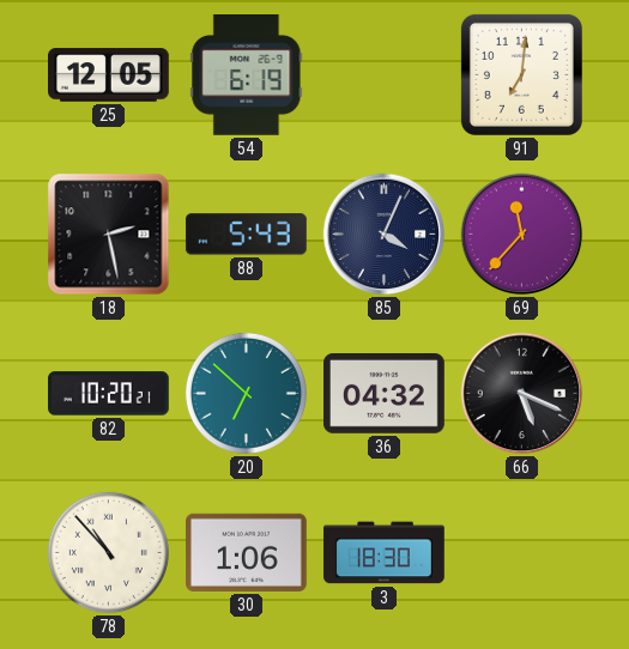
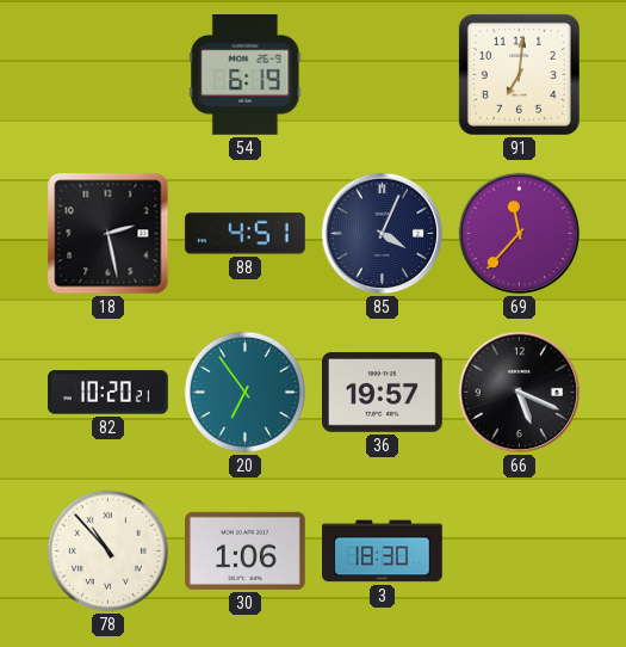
25: 12:05 -> none
88: 5:43 -> 4:51
20: 6:52 -> 6:54
36: 04:32 -> 19:57
